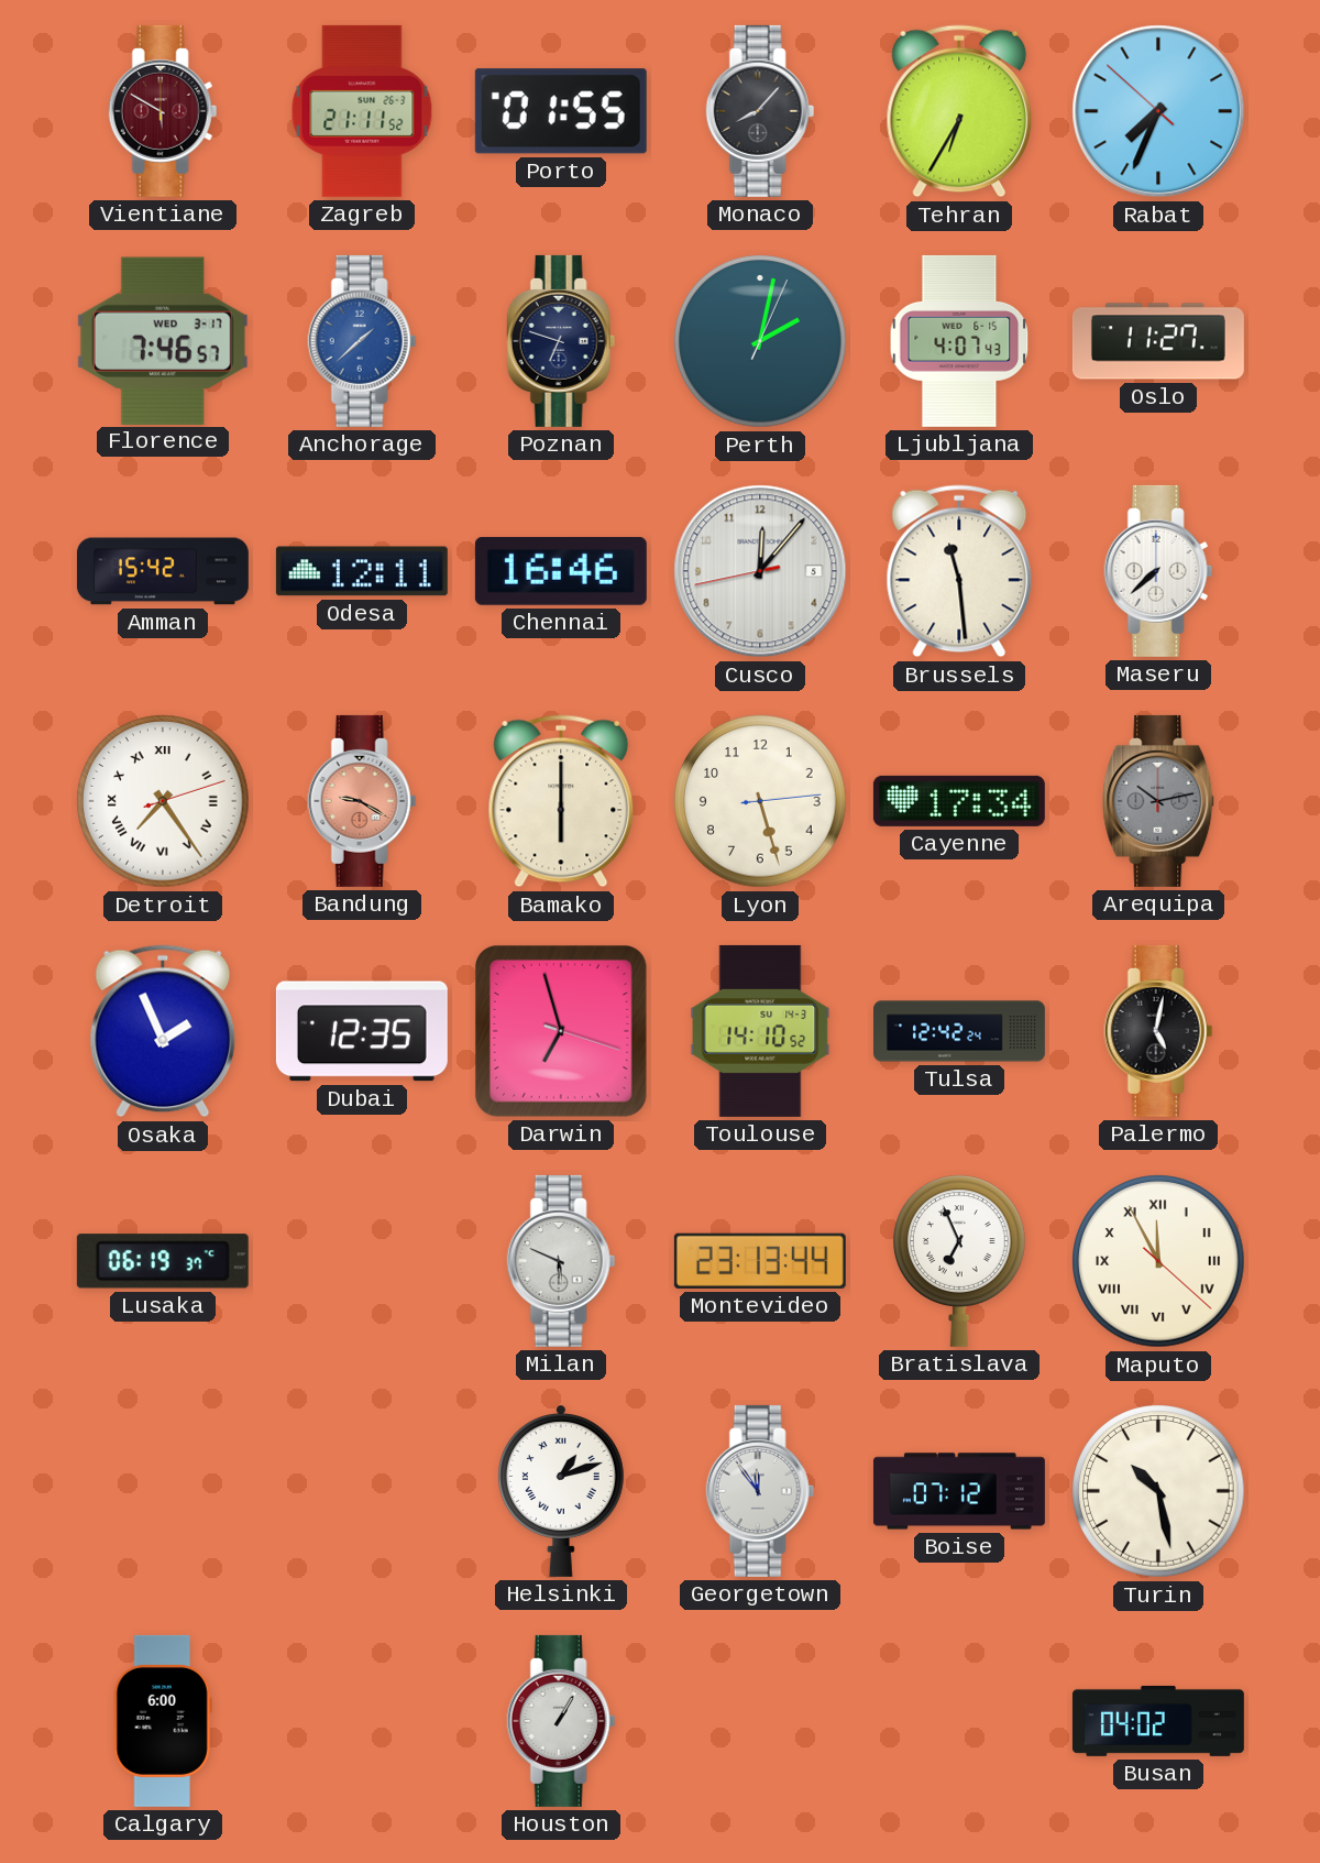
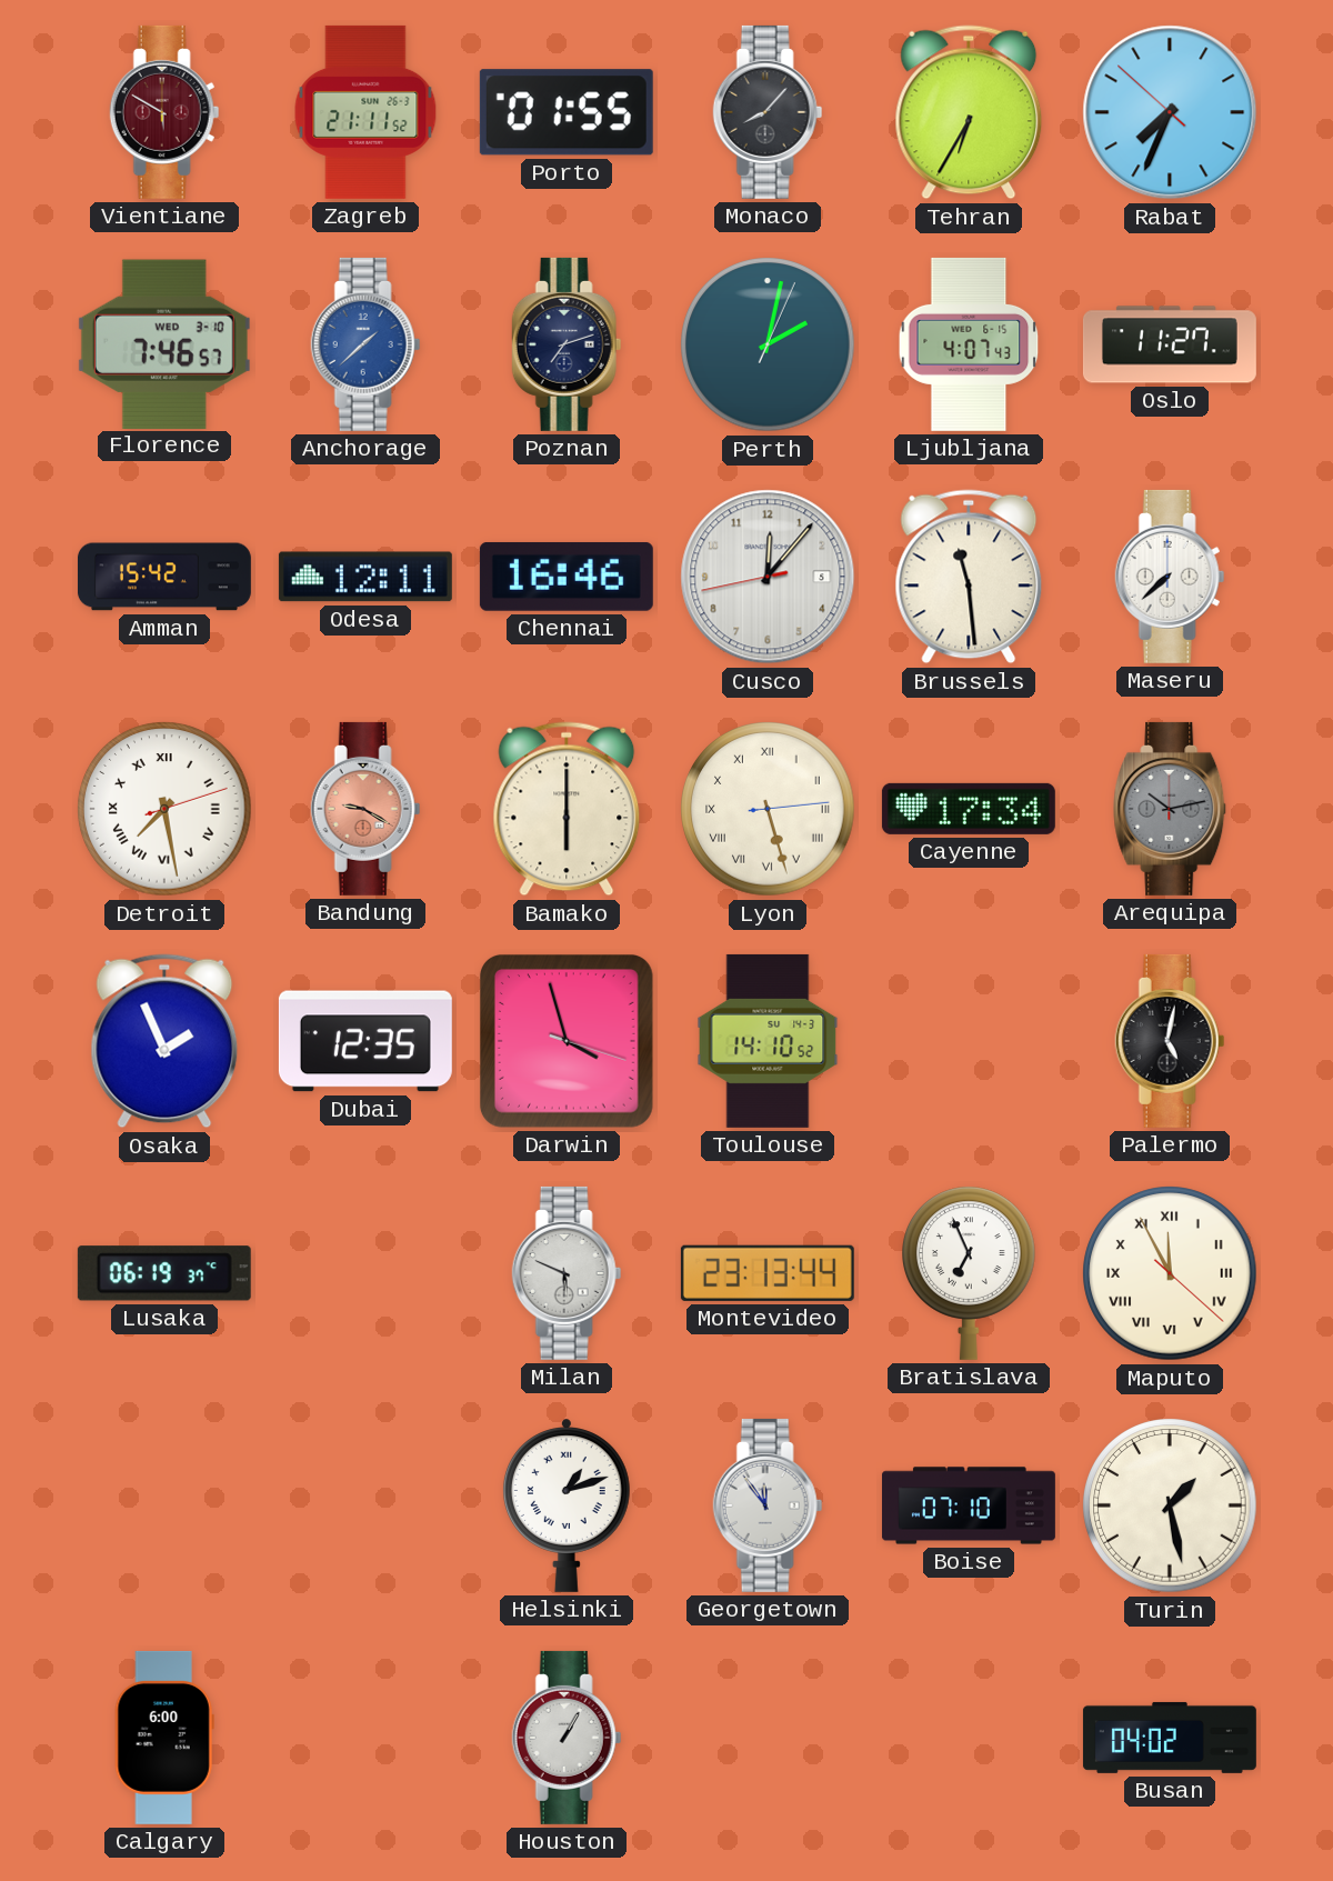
Florence date: WED 3-17 -> WED 3-10
Poznan: 6:48 -> 7:12
Detroit: 7:24 -> 7:28
Lyon numerals: Arabic -> Roman
Darwin: 6:57 -> 3:57
Tulsa: 12:42 -> none
Boise: 07:12 -> 07:10
Turin: 10:28 -> 1:28
